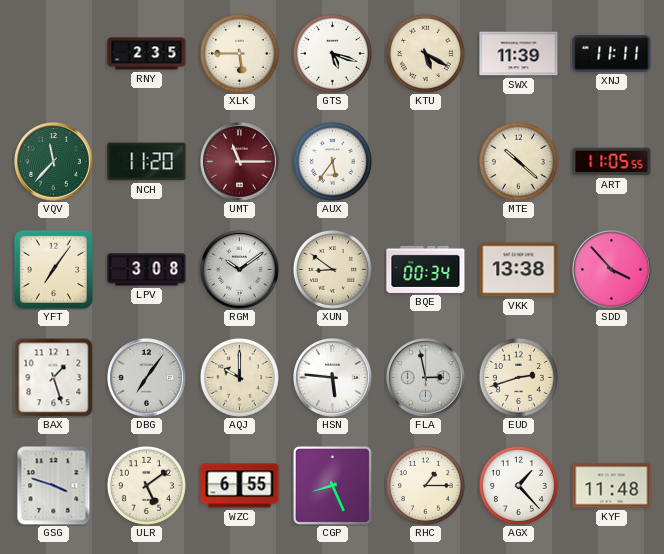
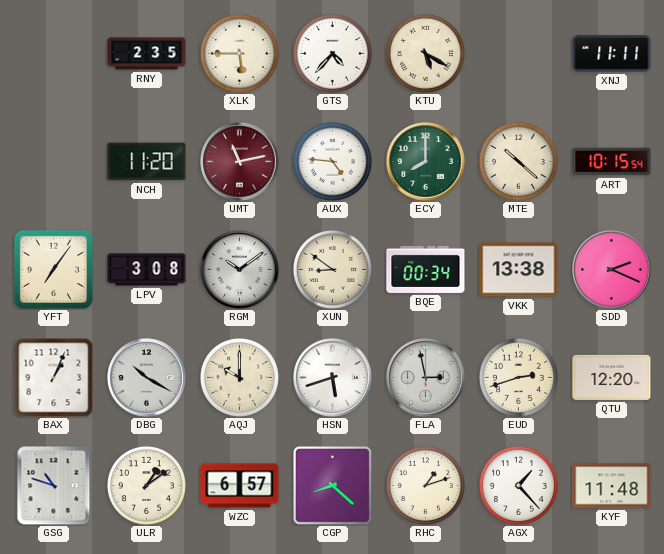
GTS: 5:18 -> 4:37
SWX: 11:39 -> none
VQV: 11:37 -> none
UMT: 11:15 -> 11:13
AUX: 5:36 -> 4:46
ECY: none -> 8:00
ART: 11:05 -> 10:15
SDD: 3:53 -> 2:19
BAX: 1:27 -> 1:04
DBG: 7:06 -> 10:20
HSN: 5:46 -> 5:42
QTU: none -> 12:20
GSG: 3:48 -> 10:48
ULR: 5:09 -> 1:09
WZC: 6:55 -> 6:57
CGP: 8:26 -> 8:22
RHC: 1:15 -> 1:12
